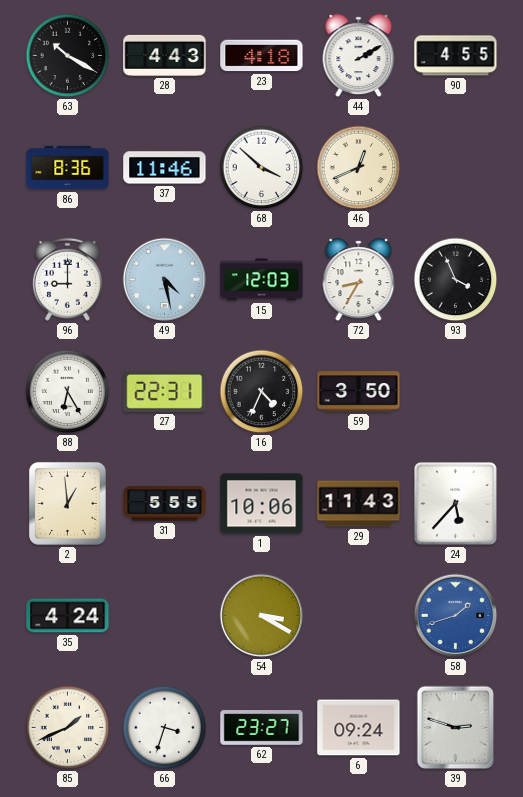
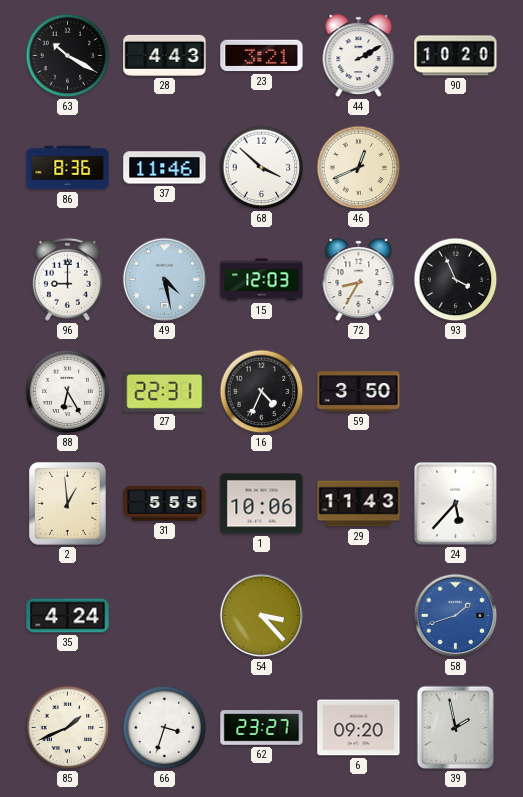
23: 4:18 -> 3:21
90: 4:55 -> 10:20
54: 3:20 -> 3:23
6: 09:24 -> 09:20
39: 2:48 -> 1:58
